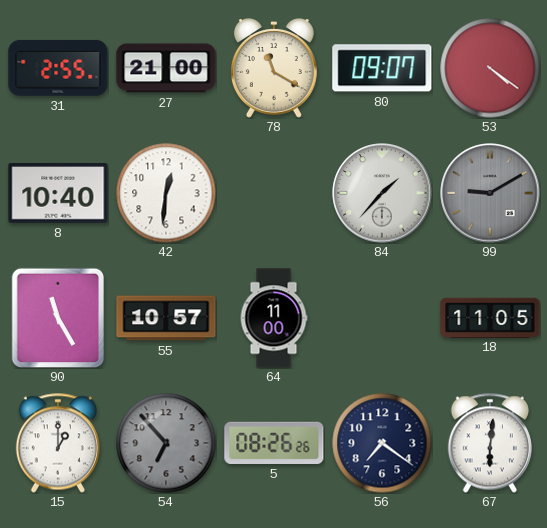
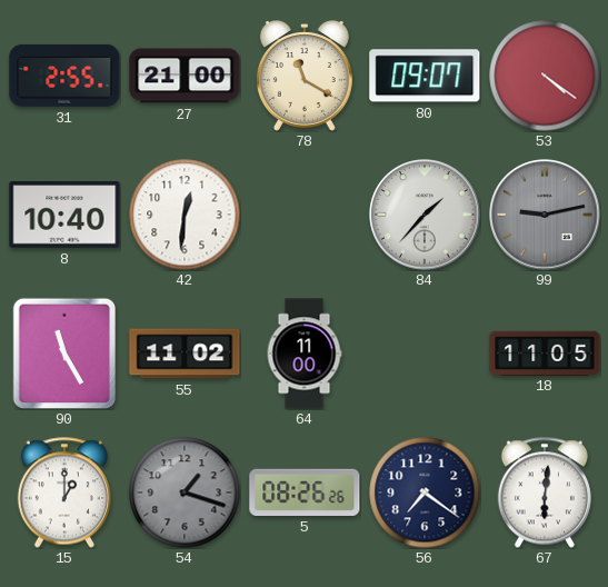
99: 9:10 -> 9:13
55: 10:57 -> 11:02
54: 6:53 -> 1:18
